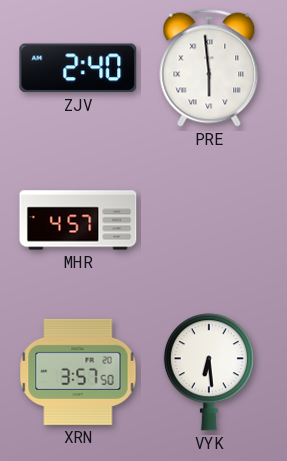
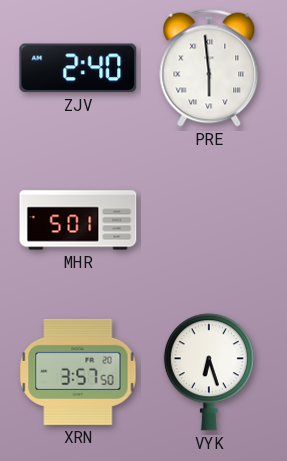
MHR: 4:57 -> 5:01
VYK: 6:29 -> 6:27
